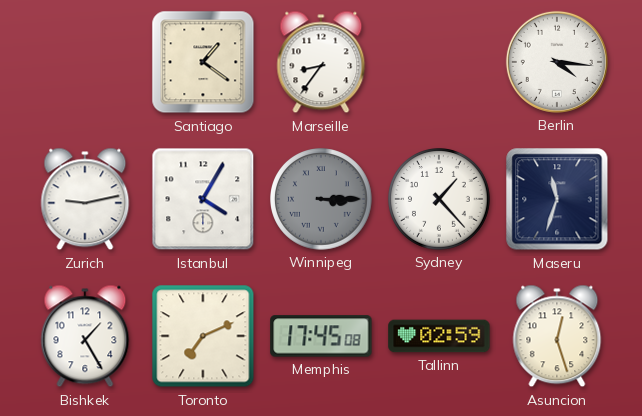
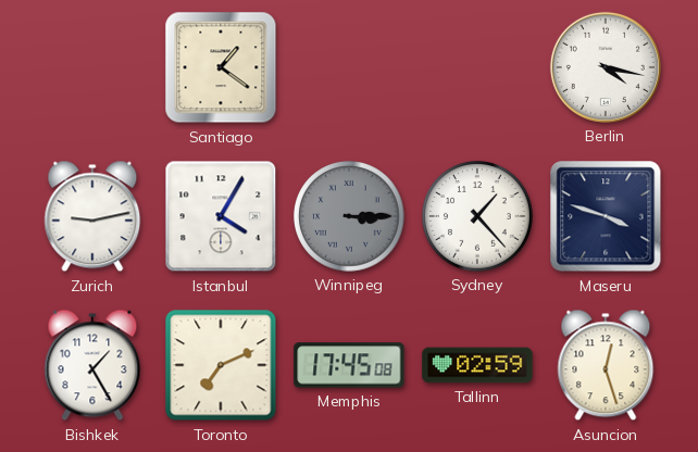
Marseille: 8:36 -> none
Berlin: 4:16 -> 4:17
Maseru: 11:33 -> 3:48
